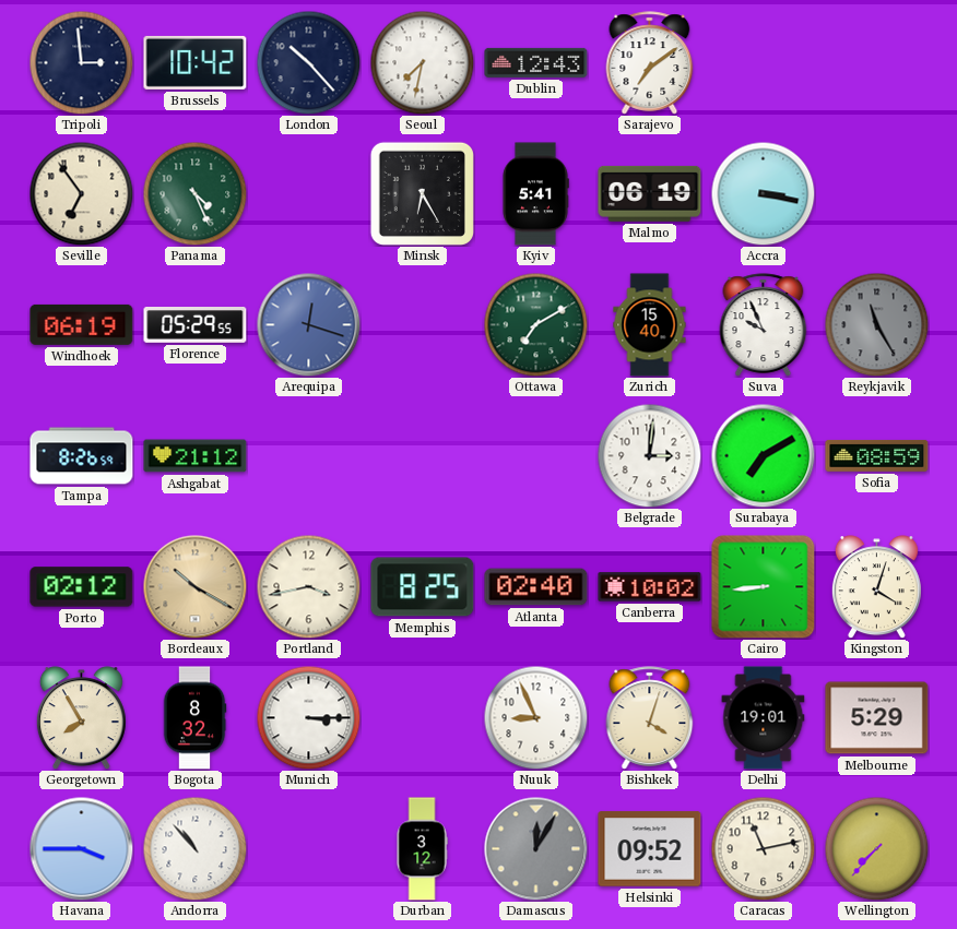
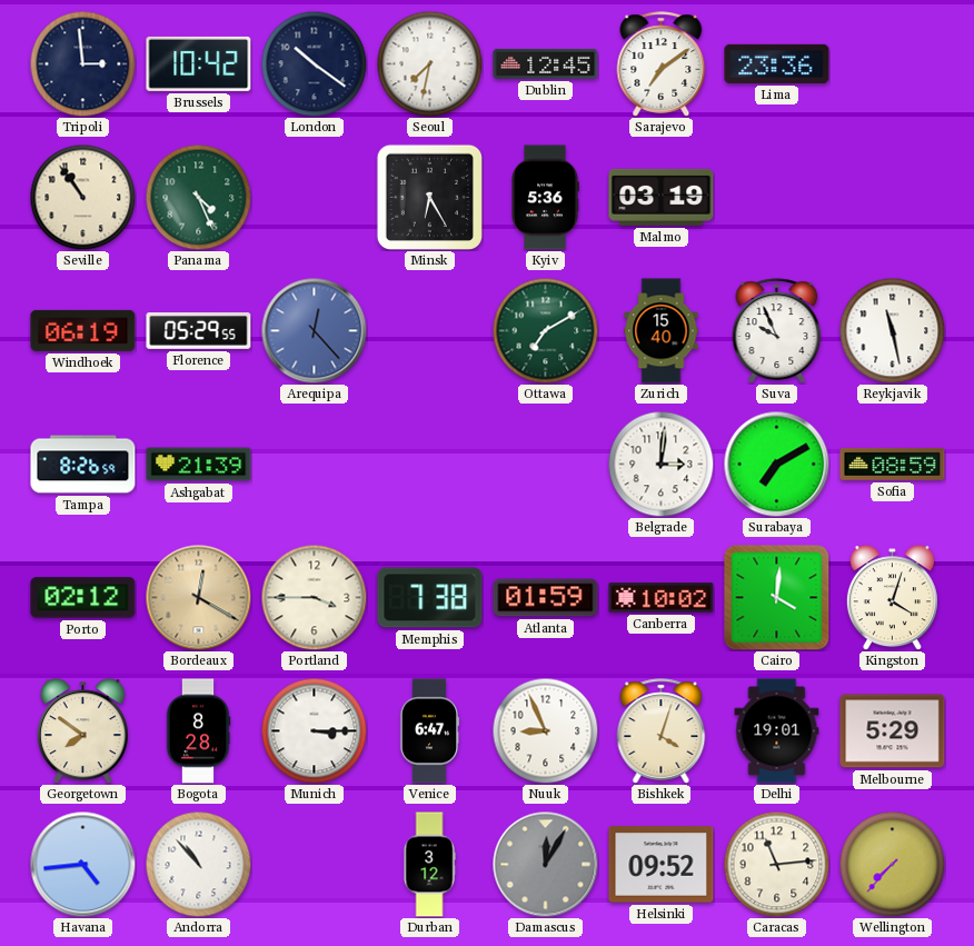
London: 10:23 -> 10:21
Dublin: 12:43 -> 12:45
Lima: none -> 23:36
Seville: 6:54 -> 10:54
Kyiv: 5:41 -> 5:36
Malmo: 06:19 -> 03:19
Accra: 3:17 -> none
Arequipa: 12:18 -> 12:23
Reykjavik: 11:25 -> 11:28
Reykjavik dial: grey -> white
Ashgabat: 21:12 -> 21:39
Bordeaux: 10:20 -> 12:20
Portland: 3:43 -> 3:45
Memphis: 8:25 -> 7:38
Atlanta: 02:40 -> 01:59
Cairo: 8:44 -> 4:01
Georgetown: 7:55 -> 7:51
Bogota: 8:32 -> 8:28
Venice: none -> 6:47
Havana: 3:45 -> 4:44
Caracas: 11:13 -> 11:14
